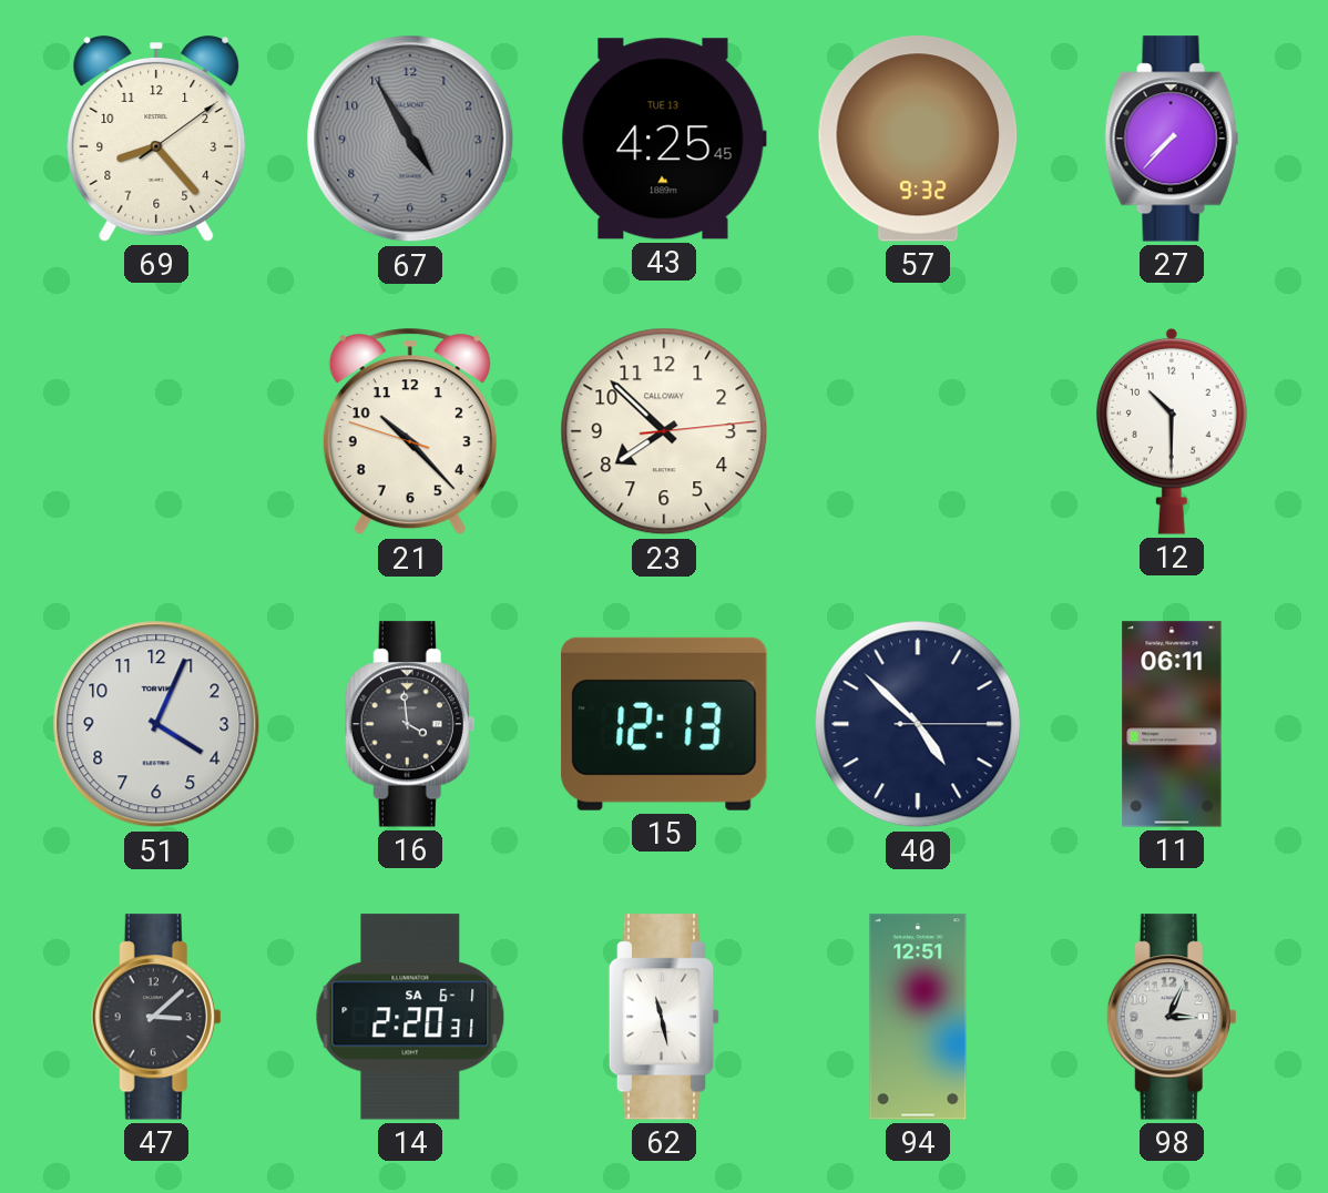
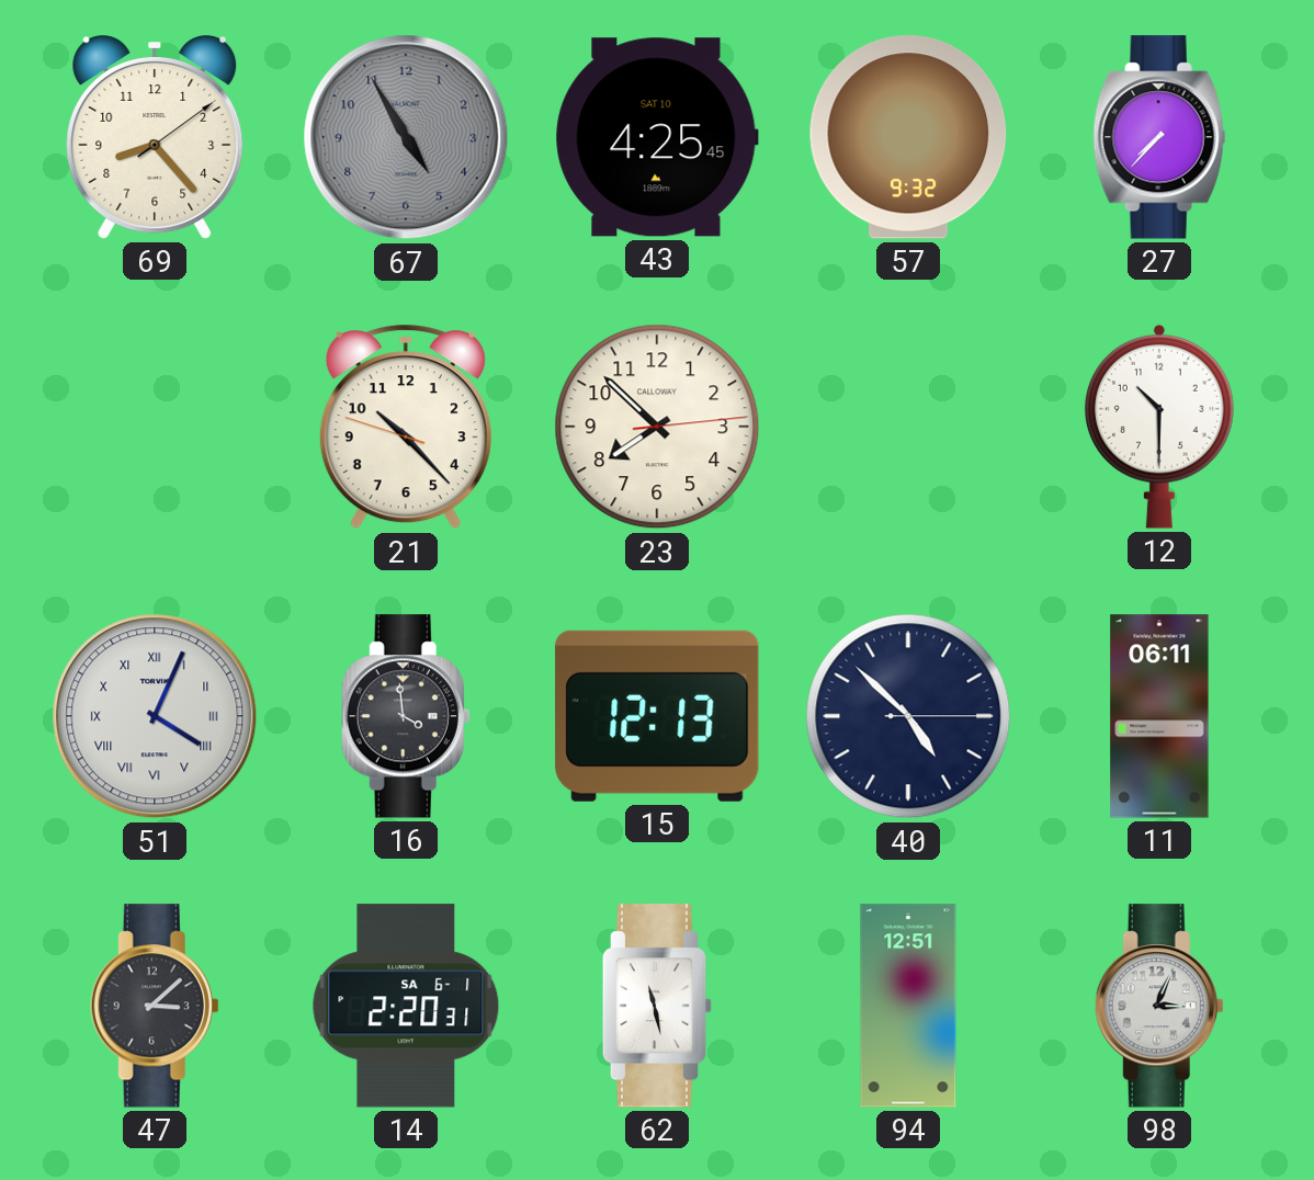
43 date: TUE 13 -> SAT 10
51 numerals: Arabic -> Roman
